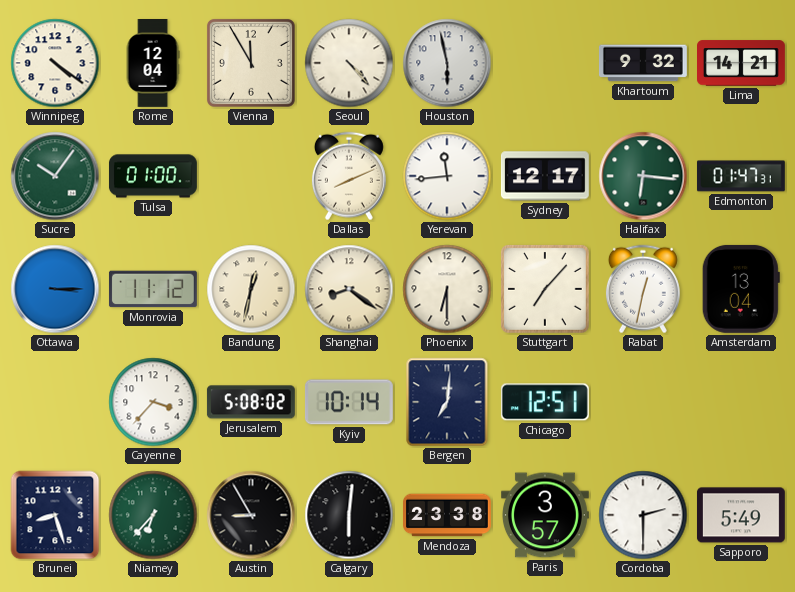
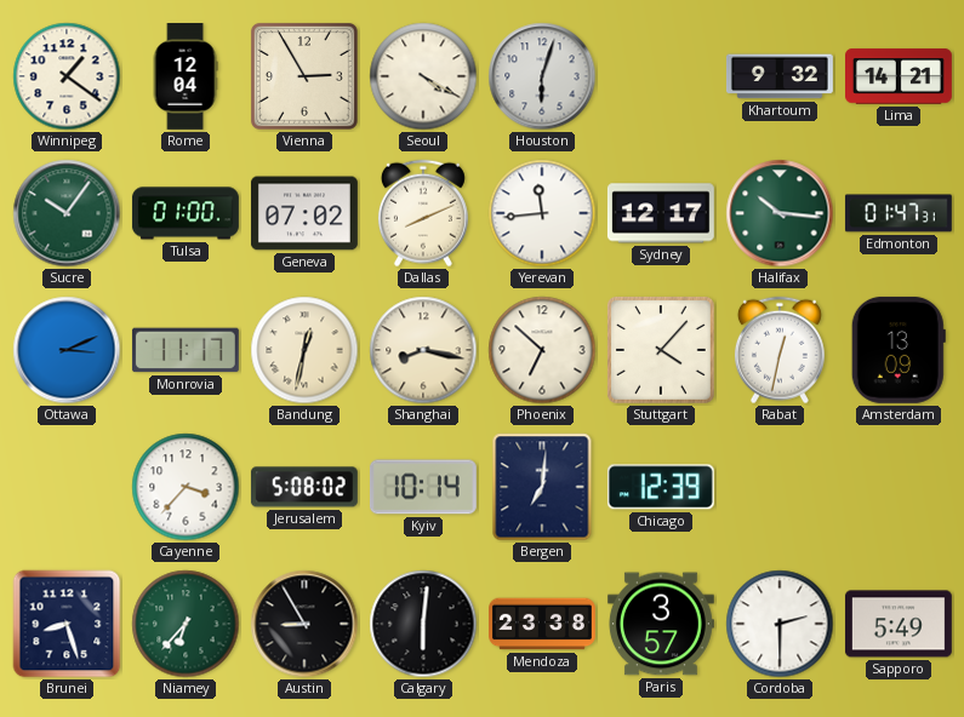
Winnipeg: 4:21 -> 1:21
Vienna: 11:55 -> 2:55
Seoul: 4:23 -> 4:20
Houston: 5:58 -> 6:03
Geneva: none -> 07:02
Halifax: 6:16 -> 10:16
Ottawa: 3:15 -> 3:11
Monrovia: 11:12 -> 11:17
Shanghai: 8:21 -> 8:17
Phoenix: 6:30 -> 6:52
Stuttgart: 7:07 -> 4:07
Amsterdam: 13:04 -> 13:09
Chicago: 12:51 -> 12:39
